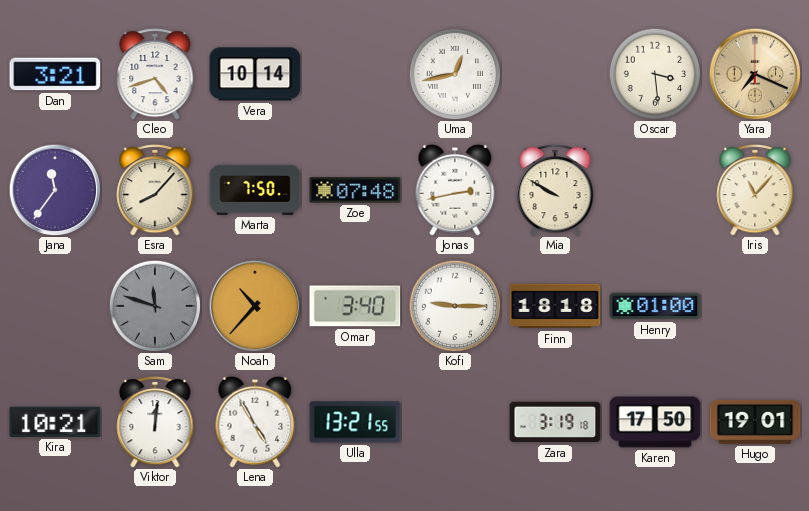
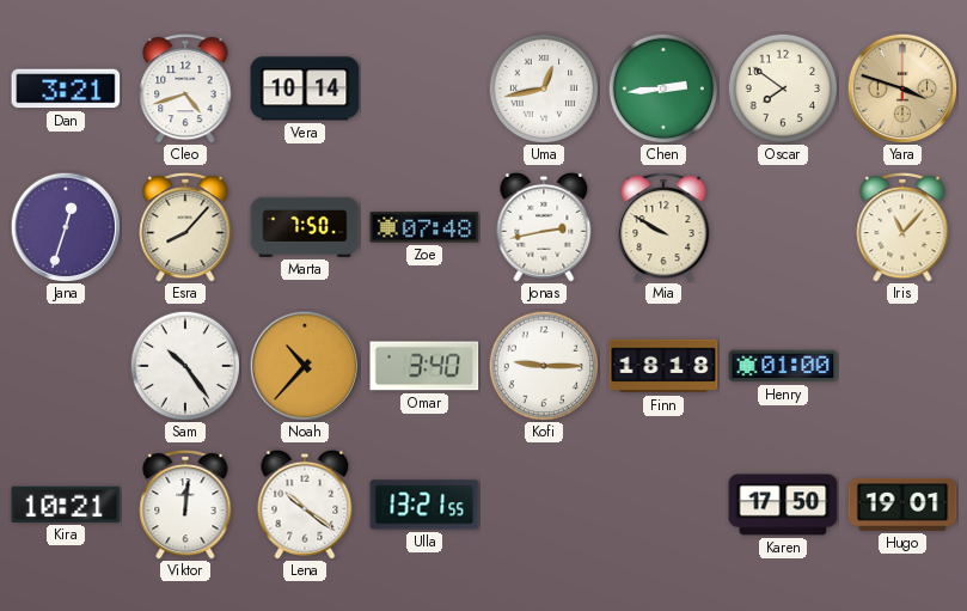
Chen: none -> 2:44
Oscar: 3:29 -> 7:51
Yara: 7:19 -> 3:48
Jana: 11:36 -> 12:33
Sam: 11:48 -> 10:24
Sam dial: grey -> white
Lena: 4:55 -> 10:21
Zara: 3:19 -> none
